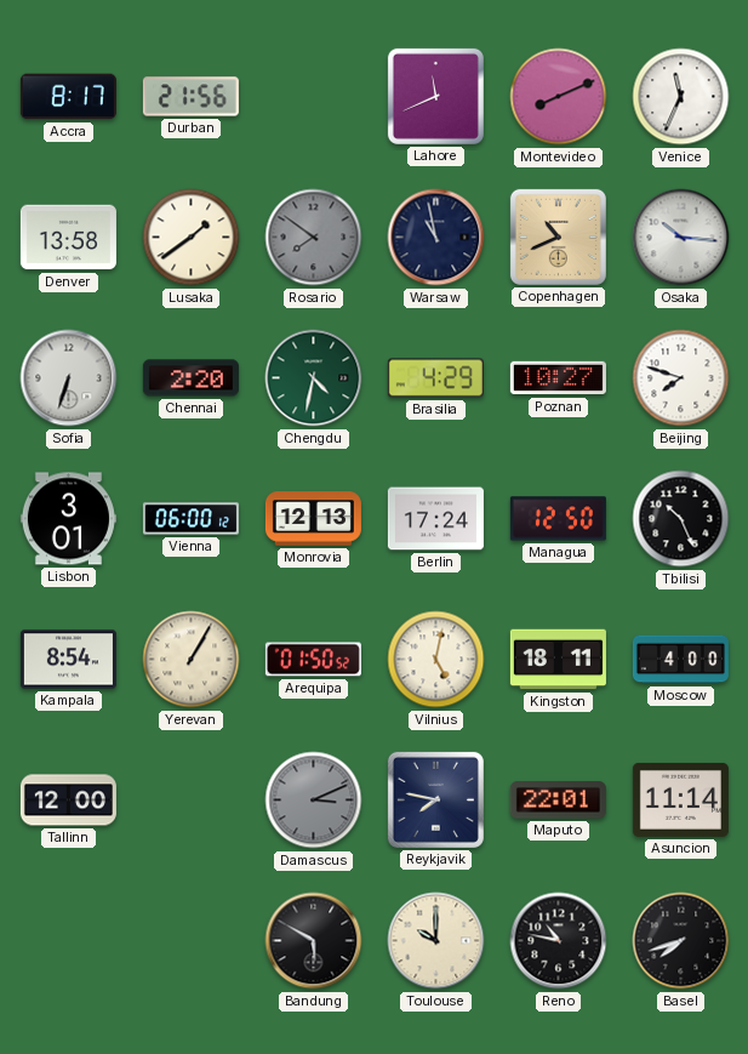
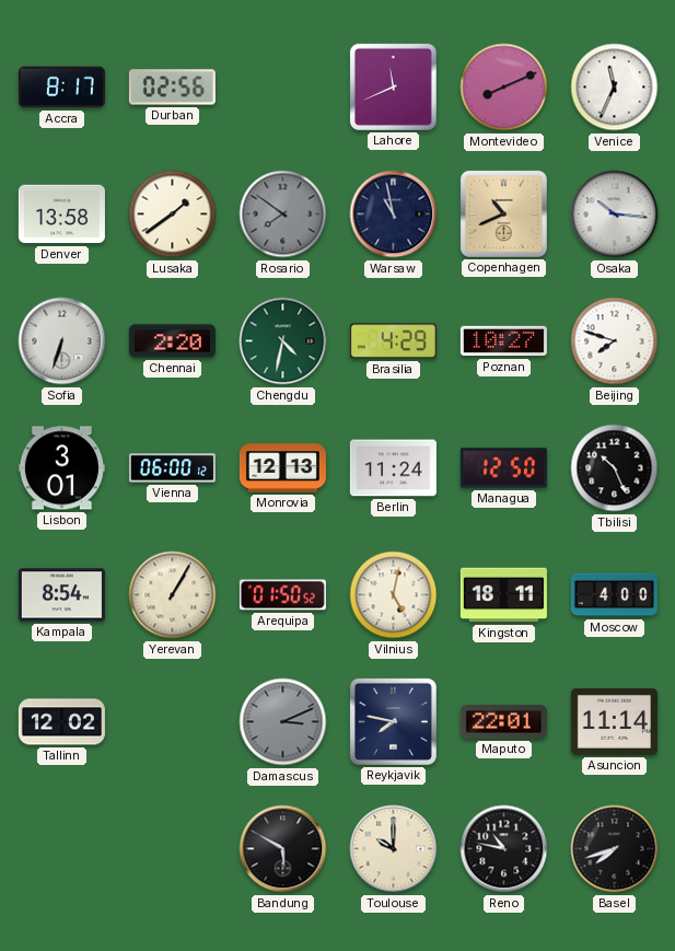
Durban: 21:56 -> 02:56
Berlin: 17:24 -> 11:24
Tallinn: 12:00 -> 12:02
